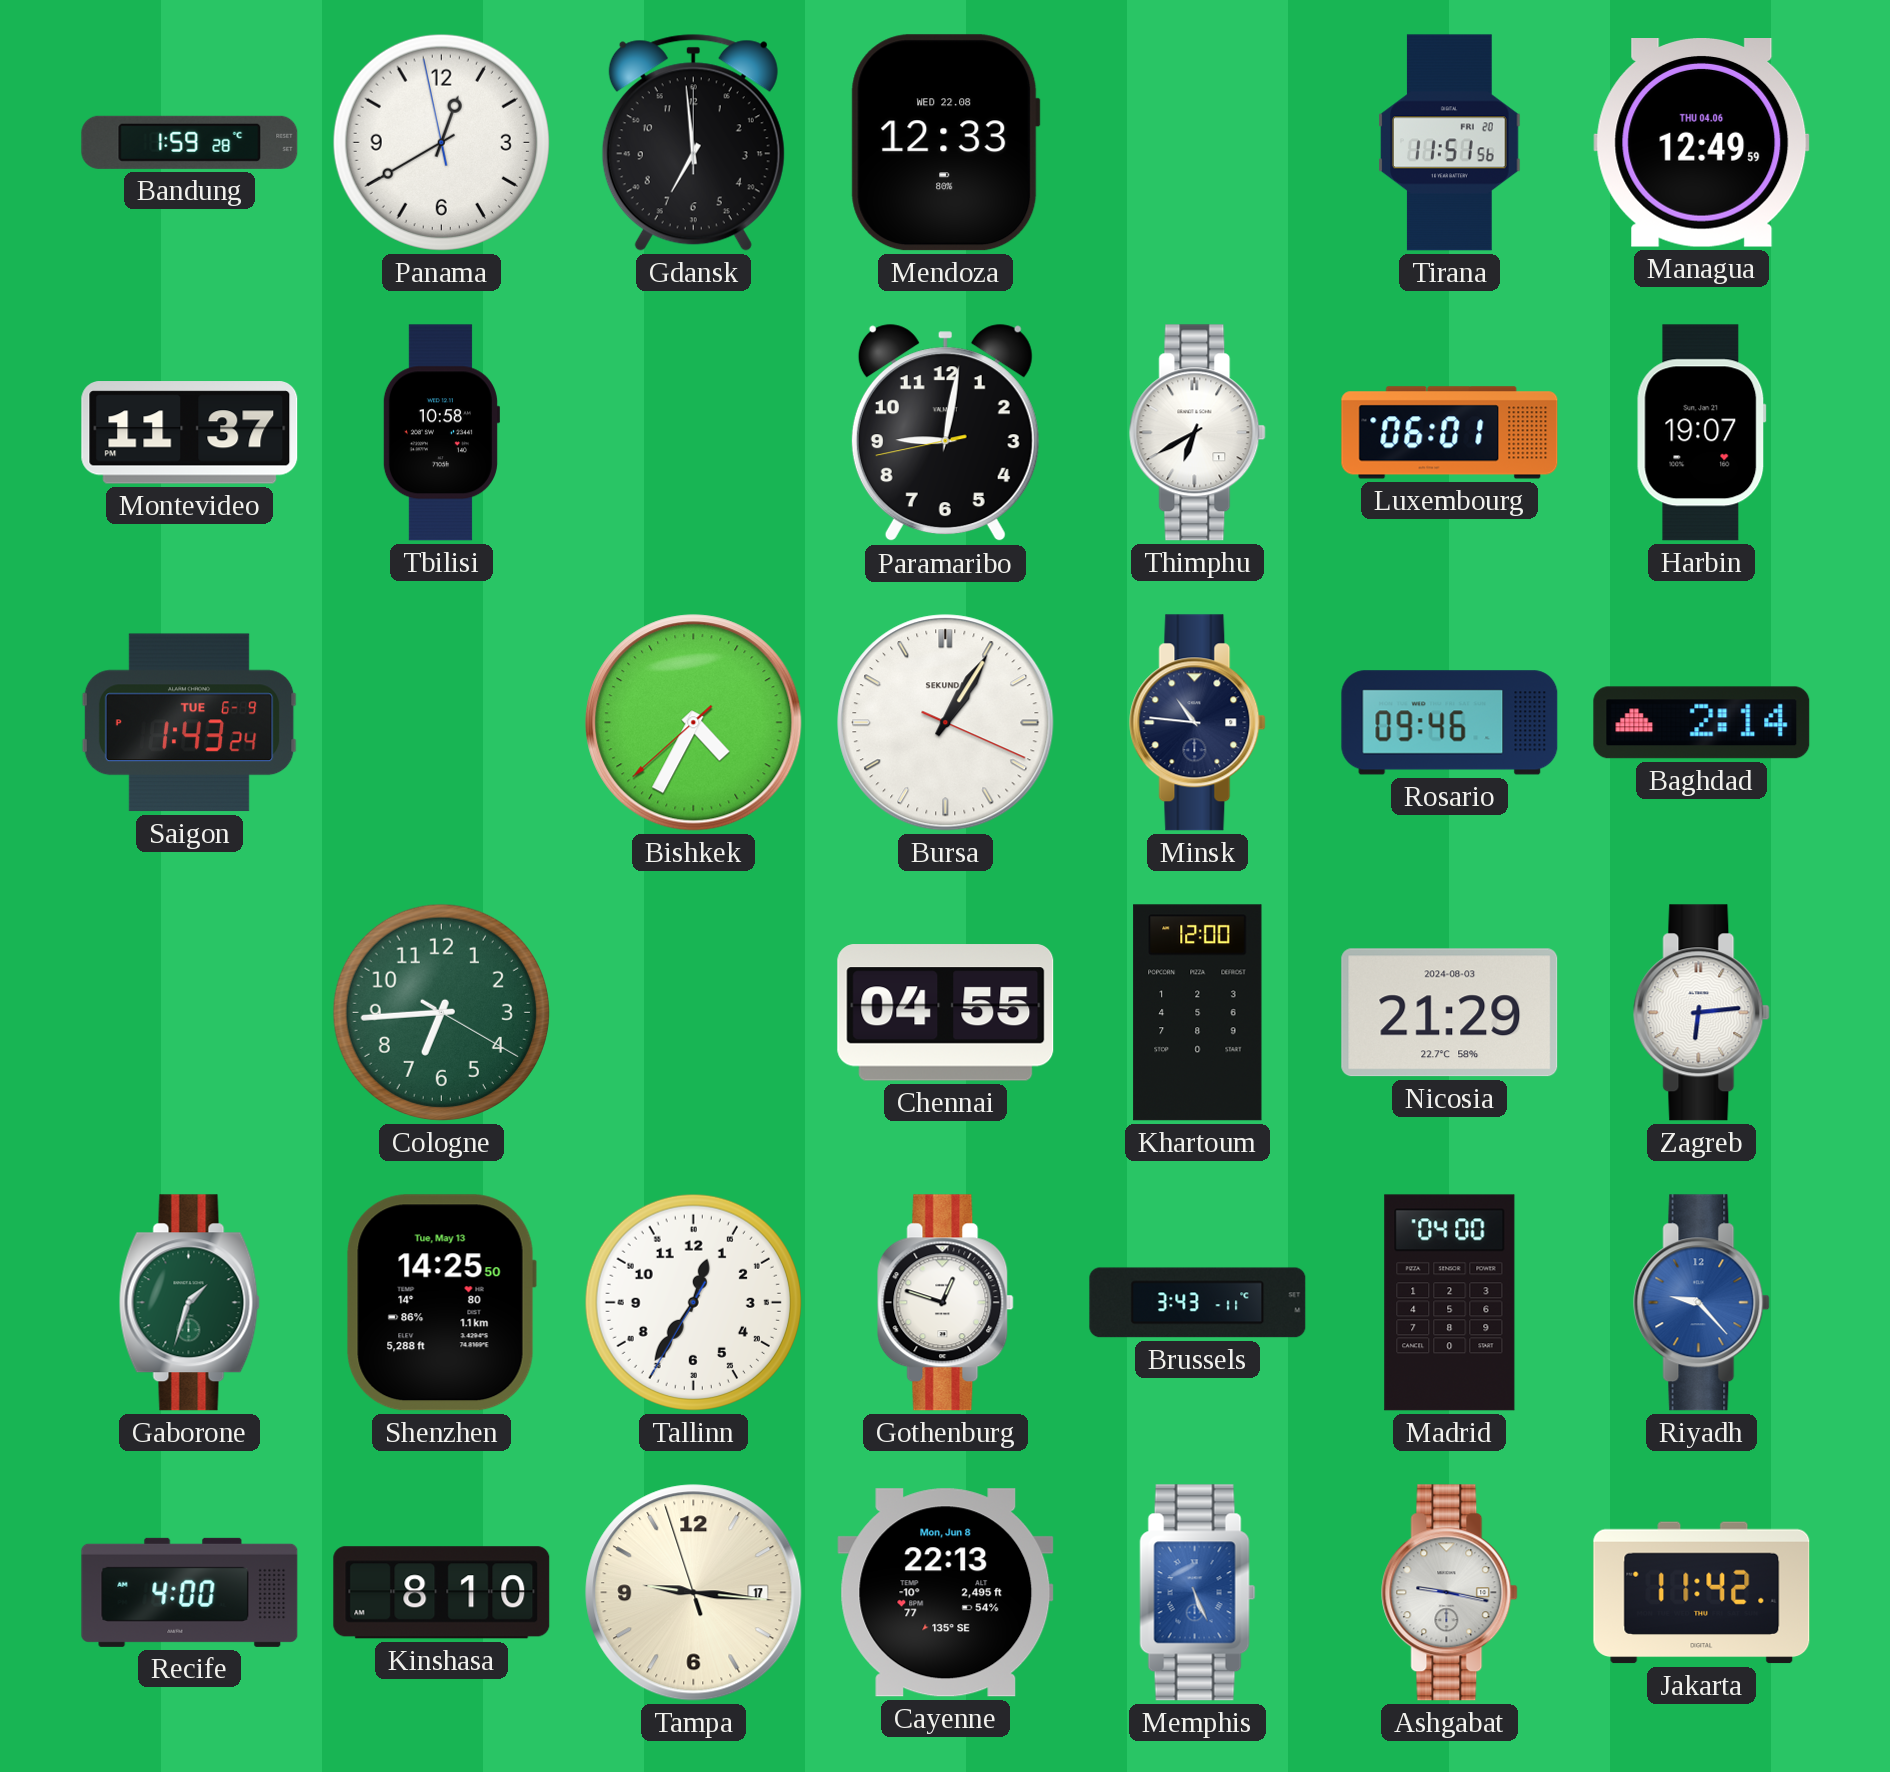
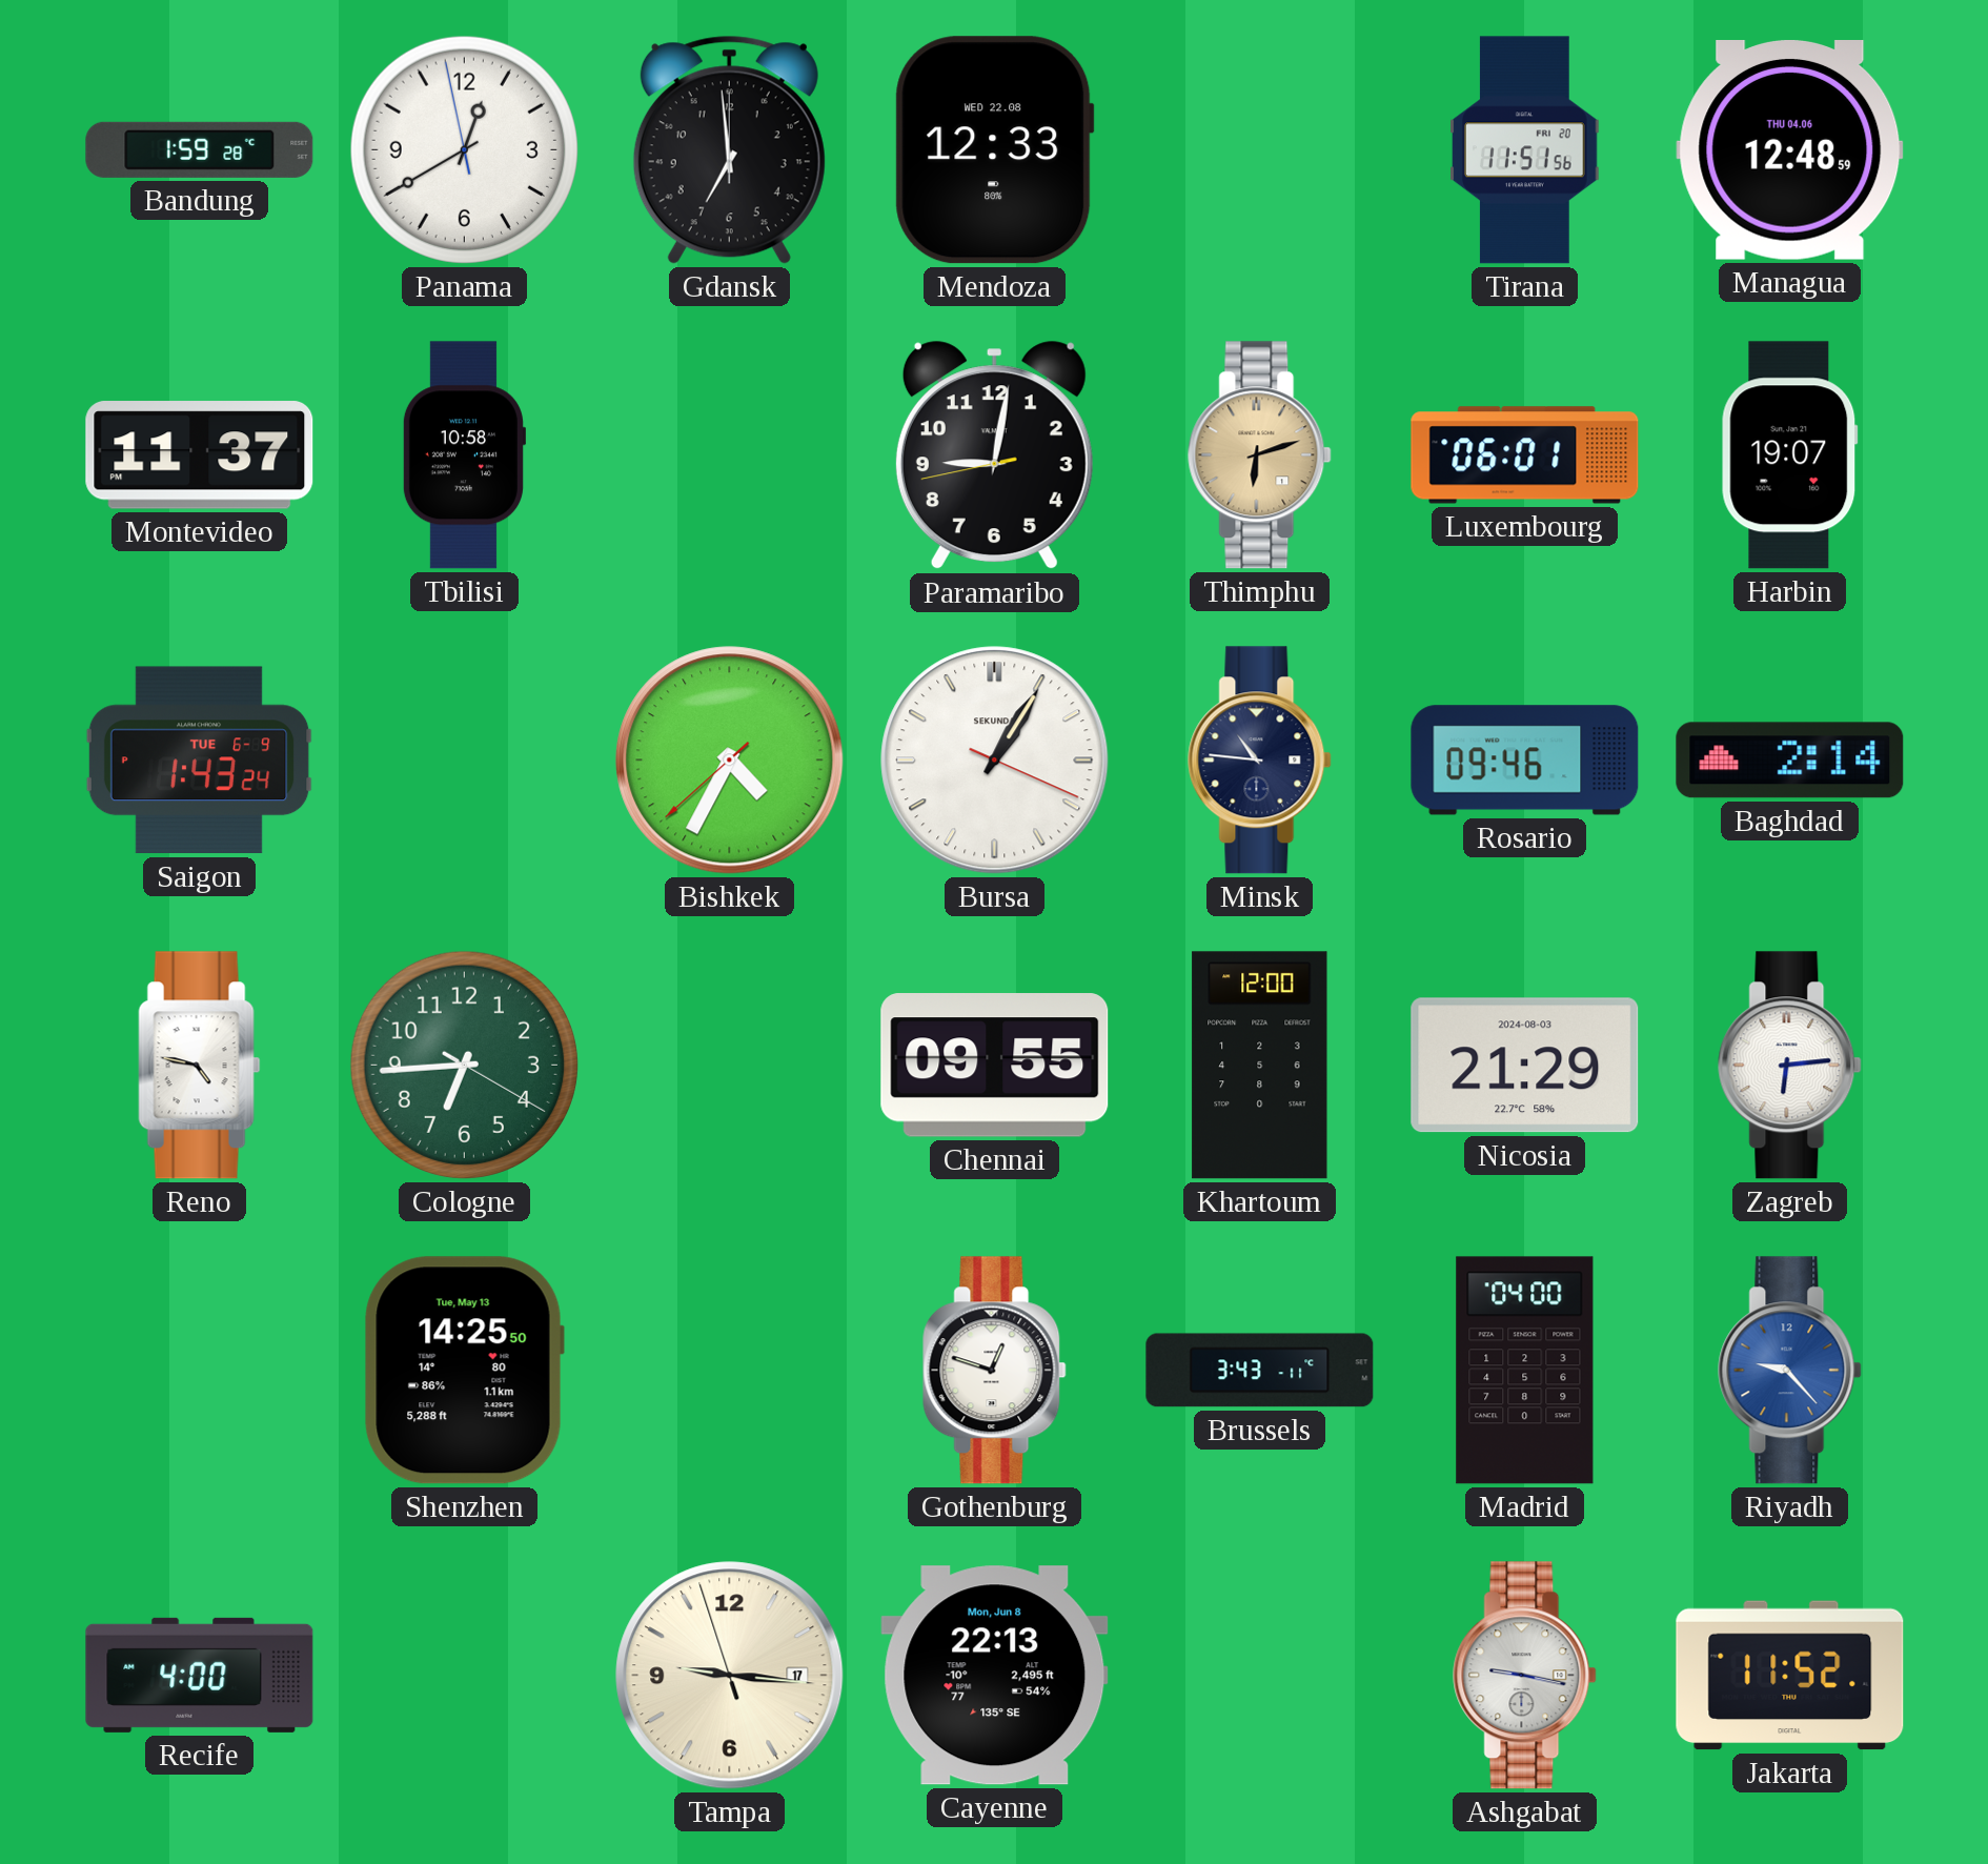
Managua: 12:49 -> 12:48
Thimphu: 6:40 -> 6:12
Thimphu dial: white -> champagne
Reno: none -> 4:47
Chennai: 04:55 -> 09:55
Gaborone: 1:33 -> none
Tallinn: 12:35 -> none
Kinshasa: 8:10 -> none
Memphis: 5:26 -> none
Jakarta: 11:42 -> 11:52
